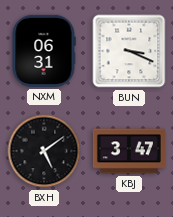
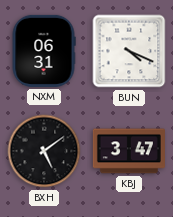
BUN: 3:19 -> 4:19
